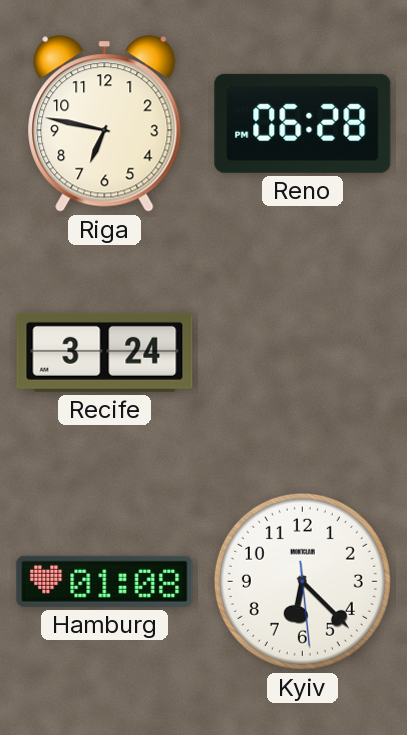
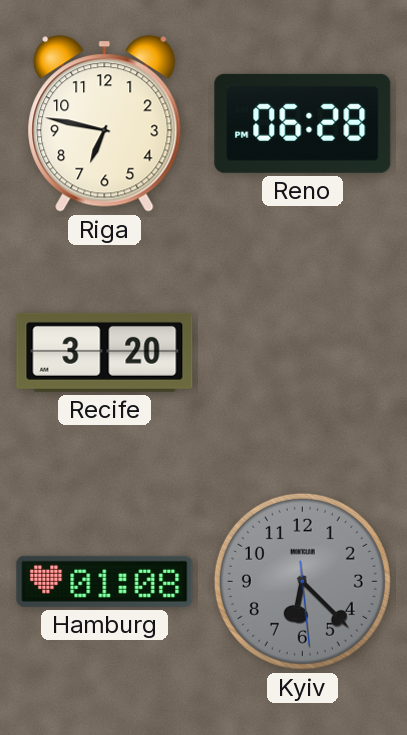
Recife: 3:24 -> 3:20
Kyiv dial: white -> grey
